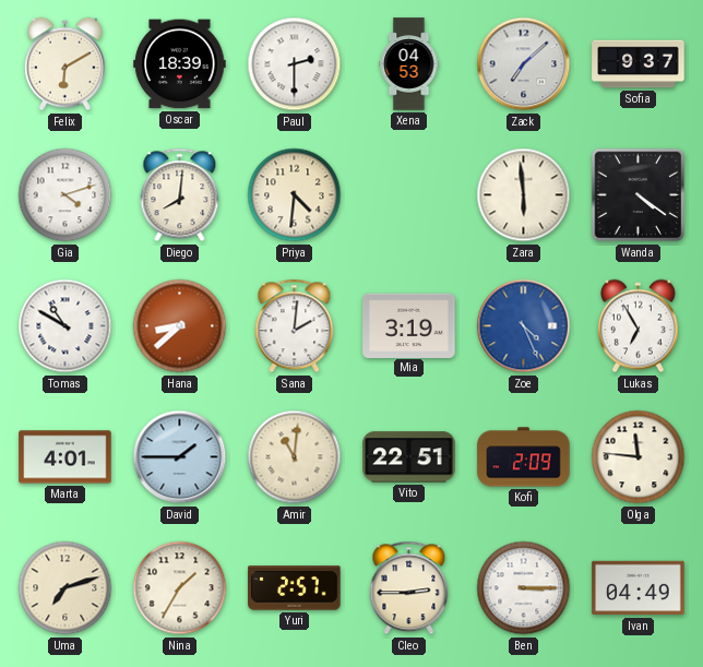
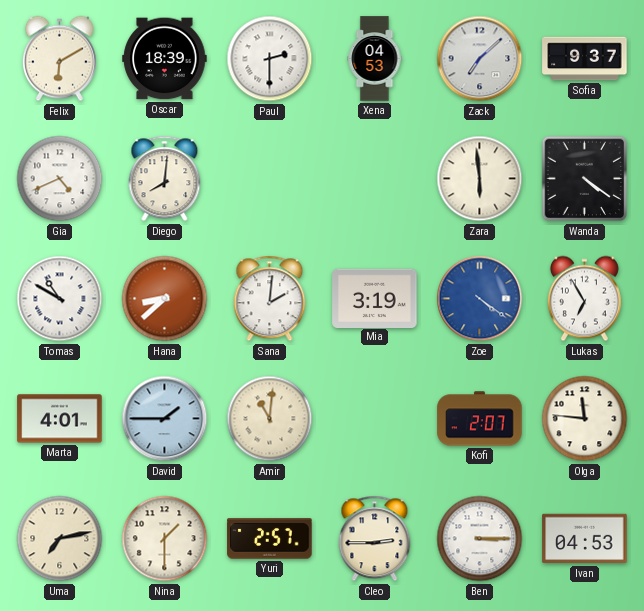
Gia: 4:12 -> 4:41
Priya: 4:31 -> none
Zoe: 4:26 -> 4:21
Vito: 22:51 -> none
Kofi: 2:09 -> 2:07
Uma: 7:12 -> 7:13
Nina: 1:35 -> 1:30
Ivan: 04:49 -> 04:53
